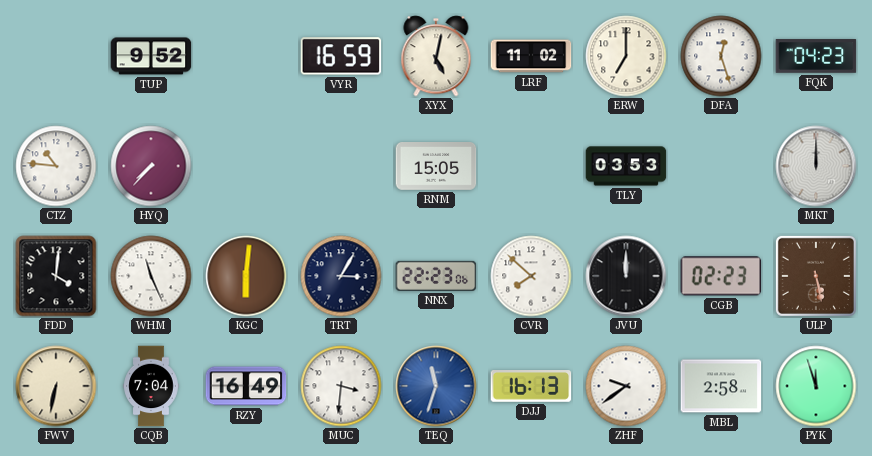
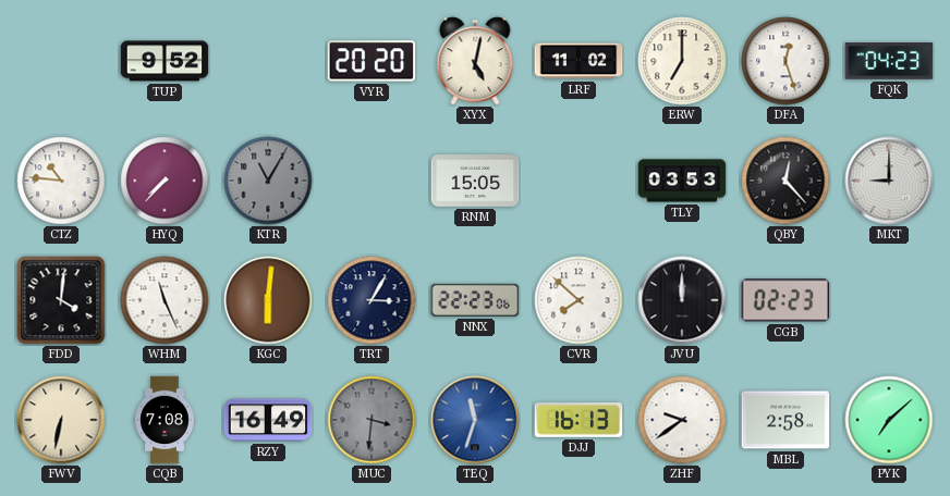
VYR: 16:59 -> 20:20
KTR: none -> 11:05
QBY: none -> 12:23
MKT: 12:00 -> 9:00
ULP: 5:28 -> none
CQB: 7:04 -> 7:08
MUC dial: white -> grey
PYK: 11:57 -> 7:08
